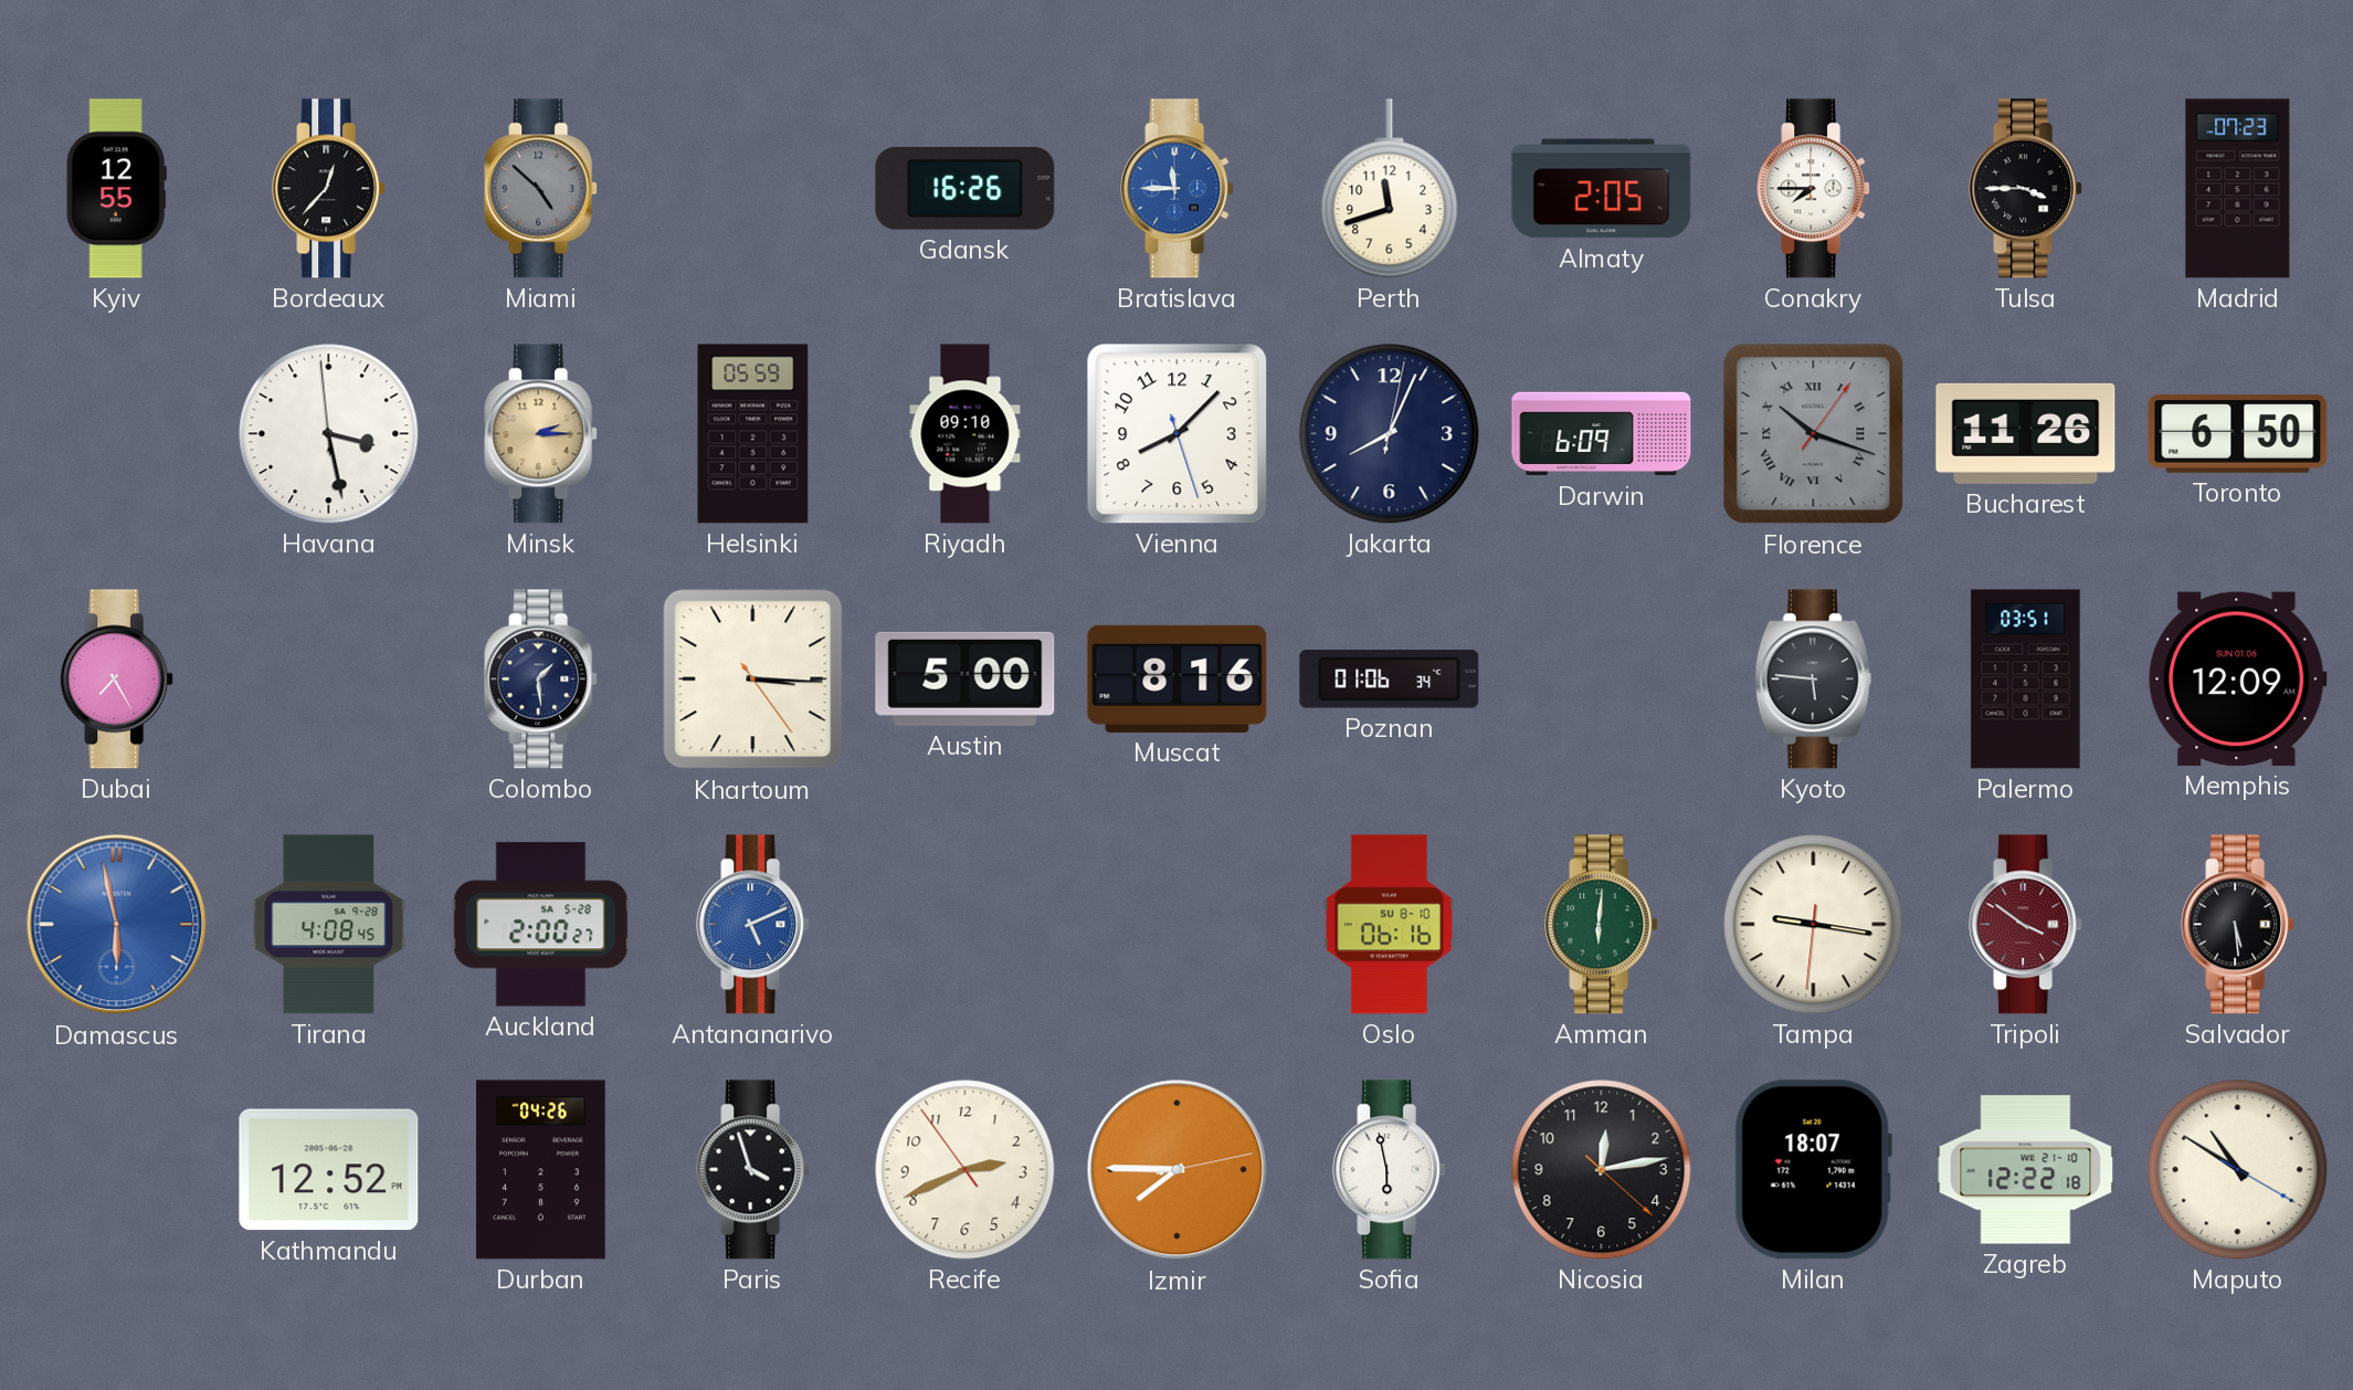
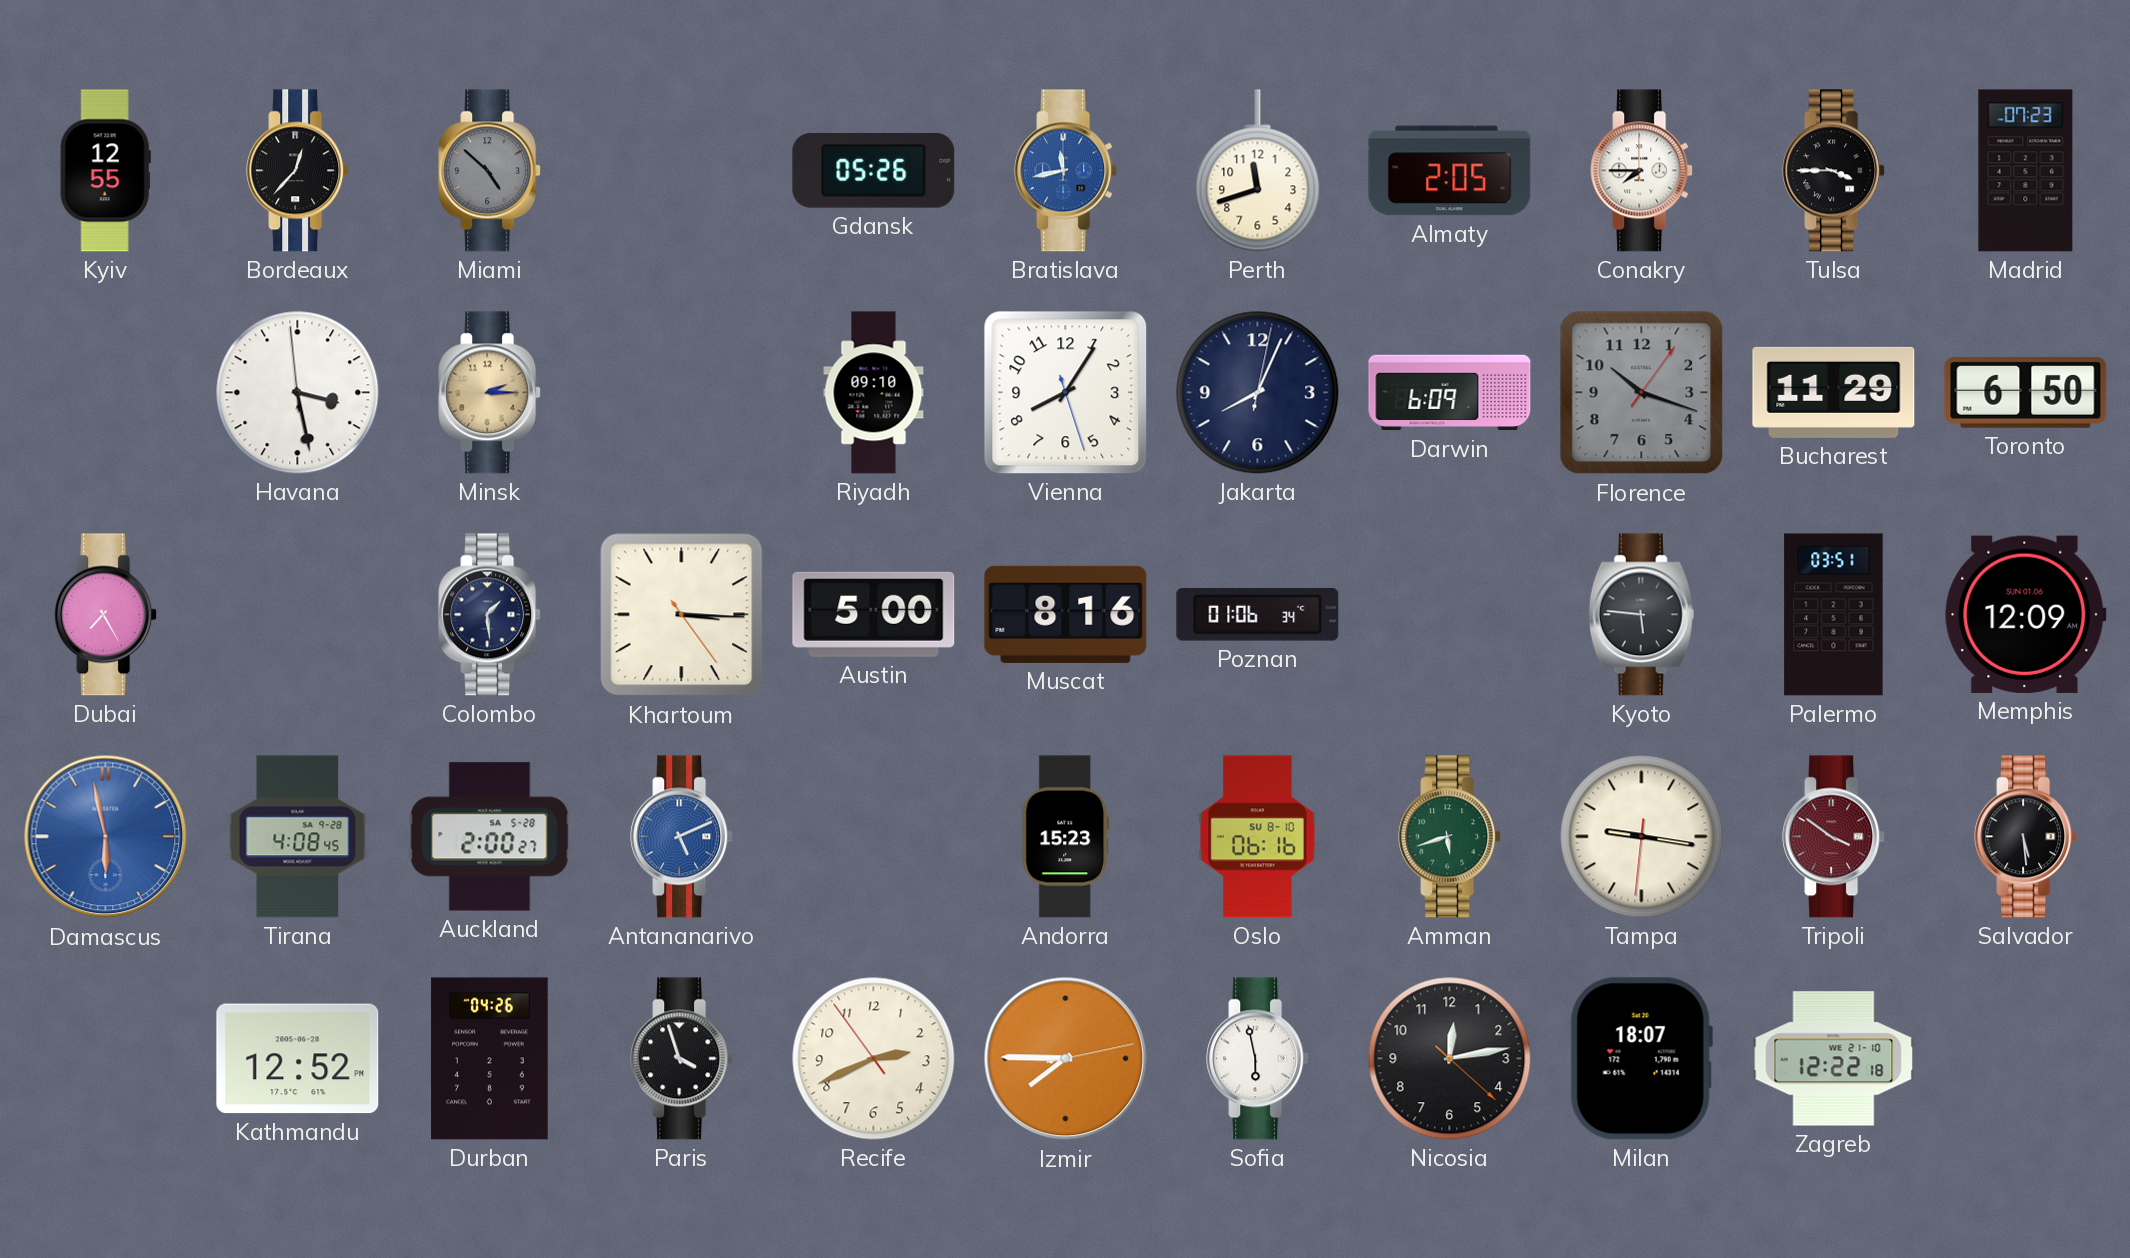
Gdansk: 16:26 -> 05:26
Bratislava: 11:45 -> 11:43
Helsinki: 05:59 -> none
Vienna: 8:07 -> 8:05
Florence numerals: Roman -> Arabic
Bucharest: 11:26 -> 11:29
Andorra: none -> 15:23
Amman: 6:01 -> 5:42
Maputo: 10:50 -> none
